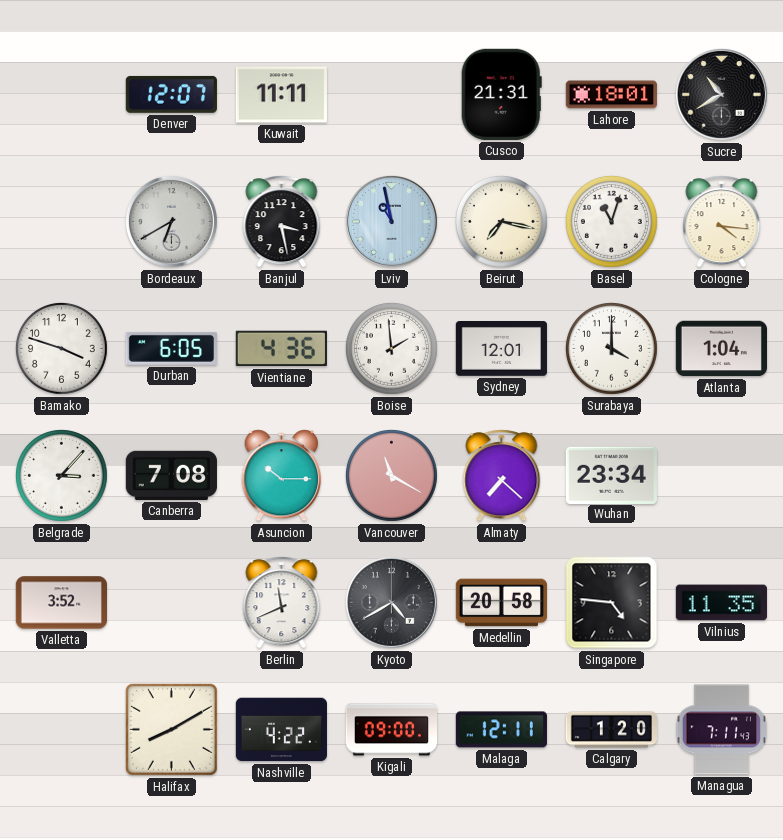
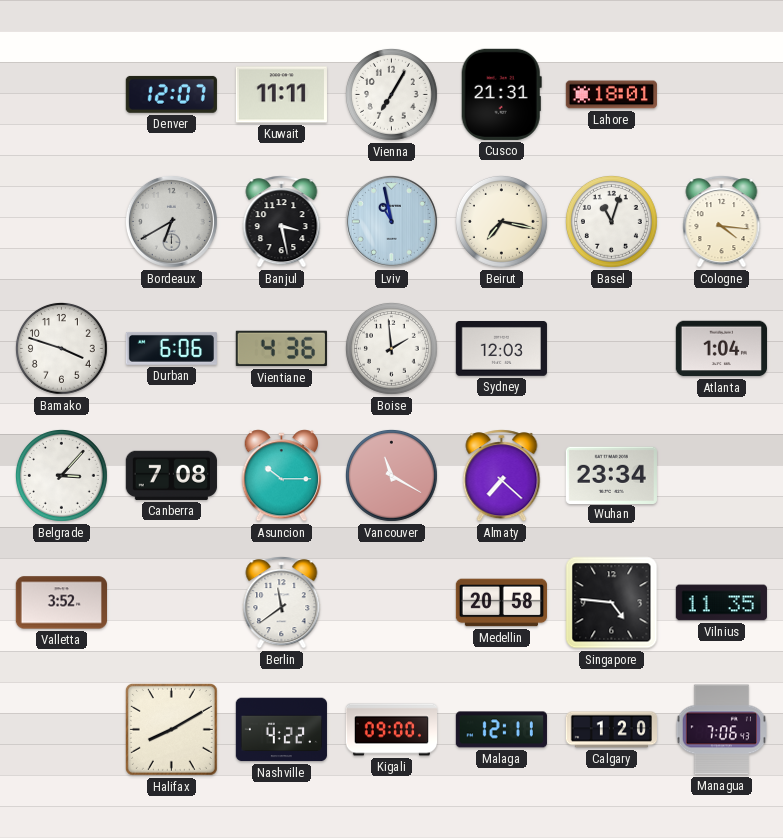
Vienna: none -> 7:05
Sucre: 10:40 -> none
Durban: 6:05 -> 6:06
Sydney: 12:01 -> 12:03
Surabaya: 4:00 -> none
Berlin: 11:41 -> 11:39
Kyoto: 4:40 -> none
Managua: 7:11 -> 7:06
